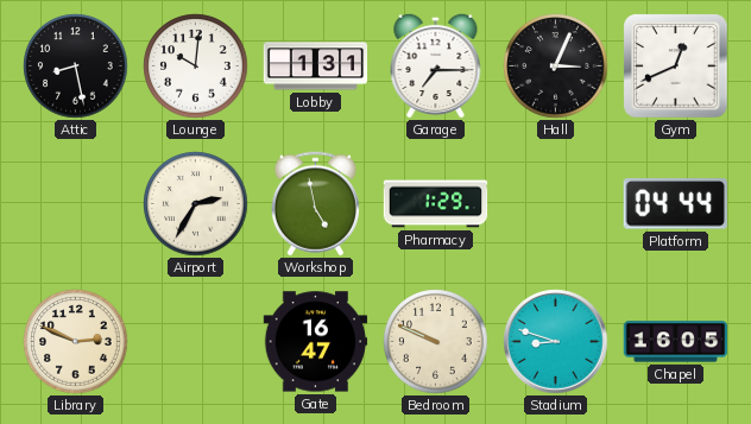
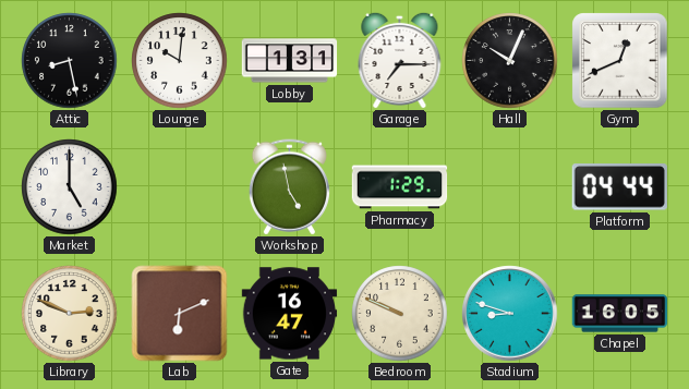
Hall: 3:04 -> 10:04
Market: none -> 5:00
Airport: 2:35 -> none
Lab: none -> 6:11
